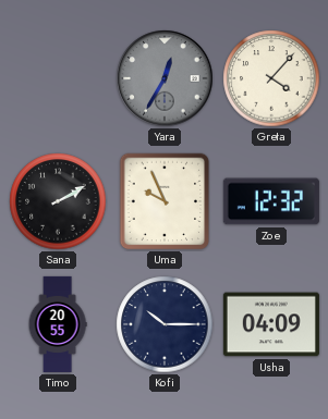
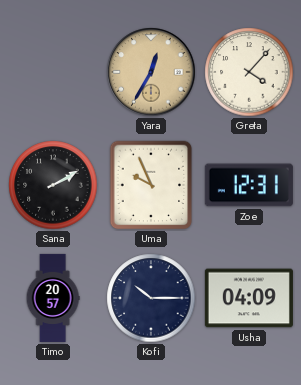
Yara dial: grey -> champagne
Zoe: 12:32 -> 12:31
Timo: 20:55 -> 20:57
